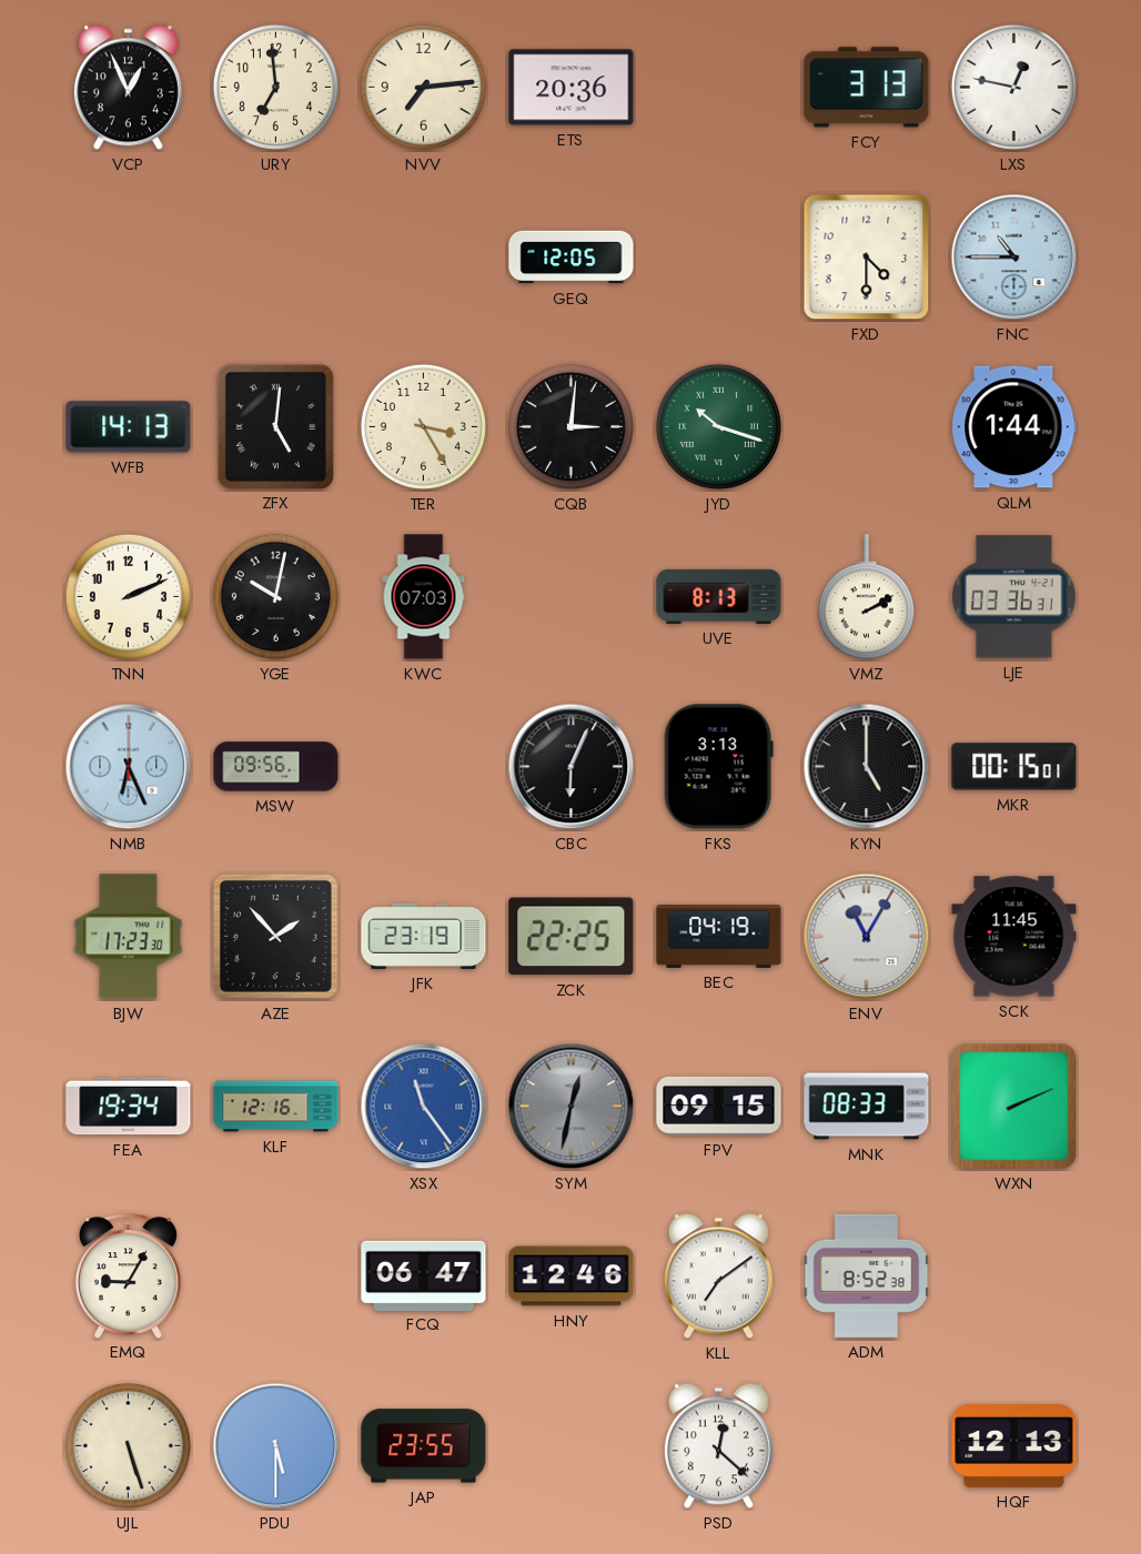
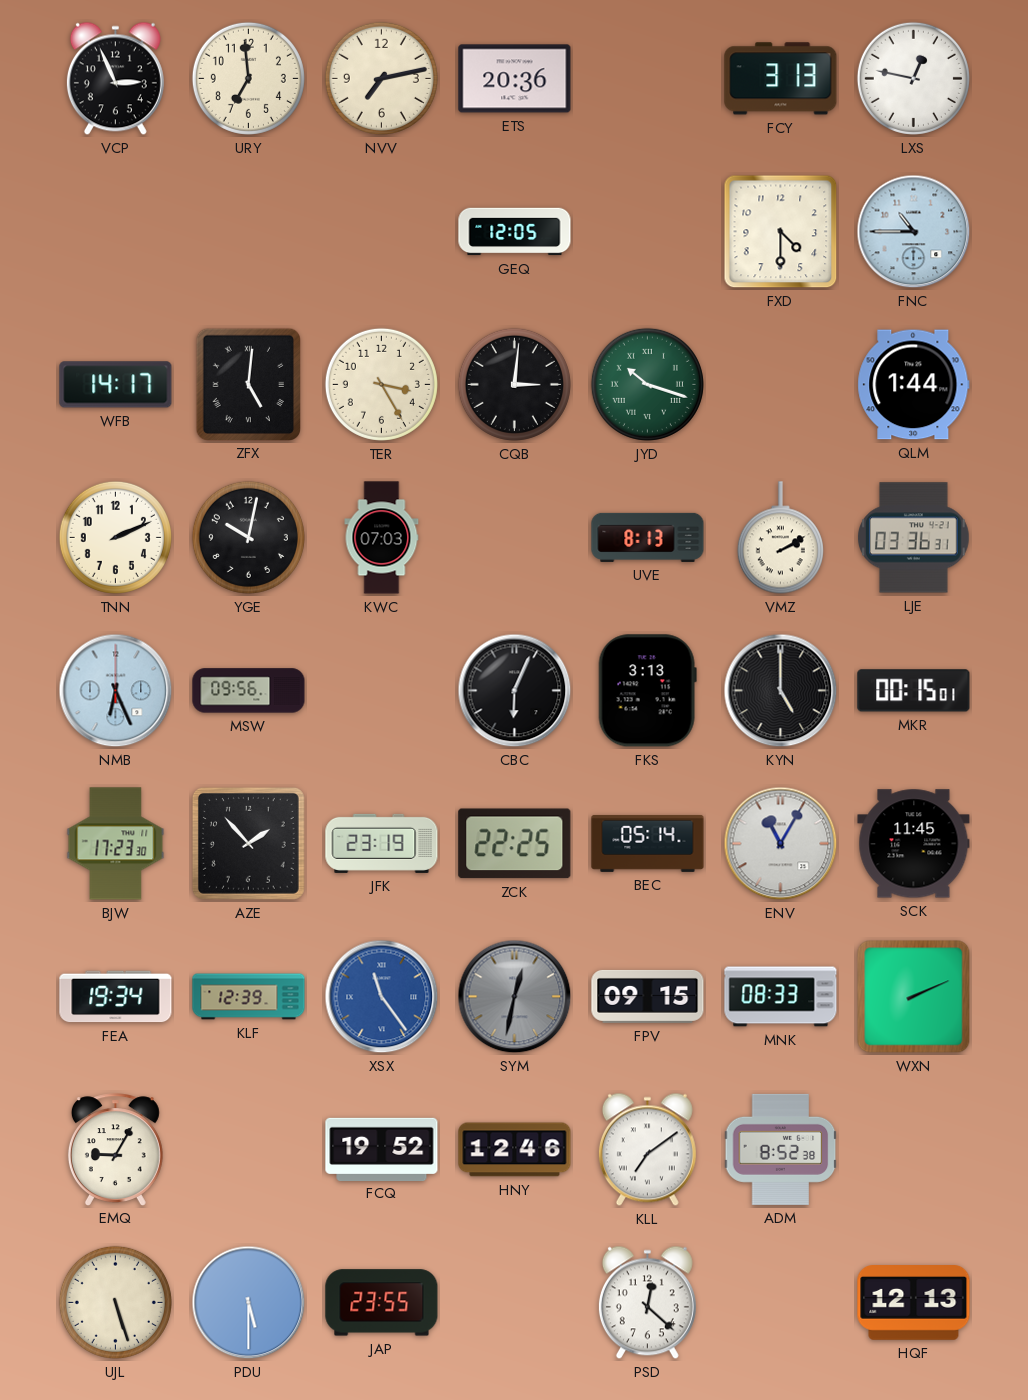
VCP: 12:56 -> 2:56
NVV: 7:14 -> 7:13
WFB: 14:13 -> 14:17
BEC: 04:19 -> 05:14
KLF: 12:16 -> 12:39
FCQ: 06:47 -> 19:52
